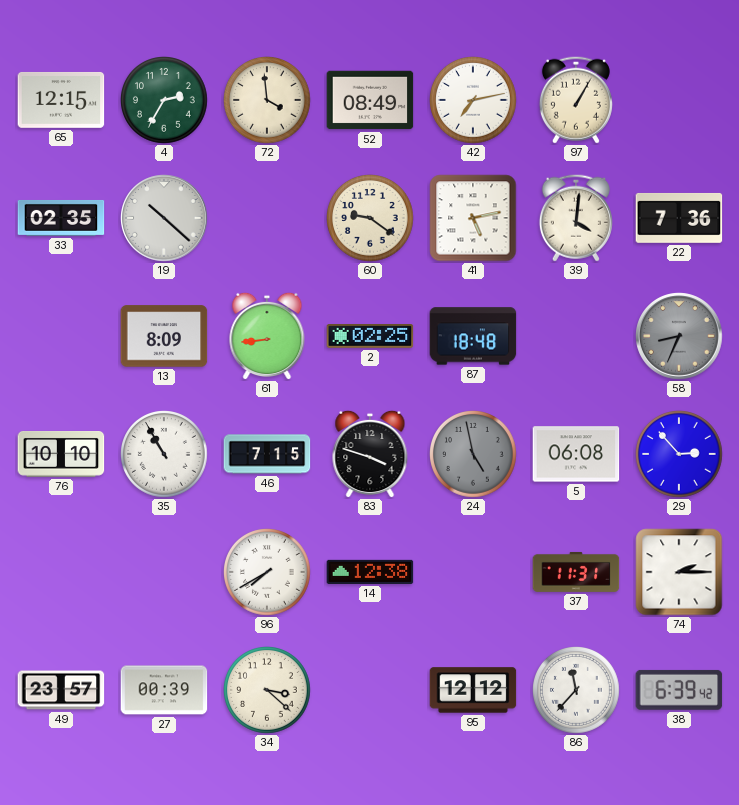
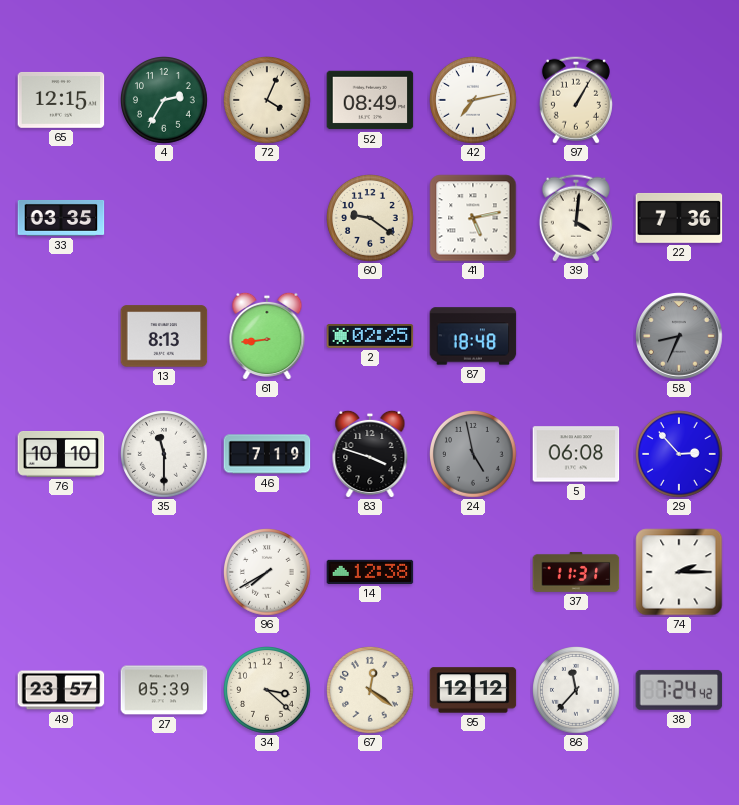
72: 3:59 -> 4:04
33: 02:35 -> 03:35
19: 10:22 -> none
13: 8:09 -> 8:13
35: 10:55 -> 11:30
46: 7:15 -> 7:19
27: 00:39 -> 05:39
67: none -> 12:21
38: 6:39 -> 7:24
